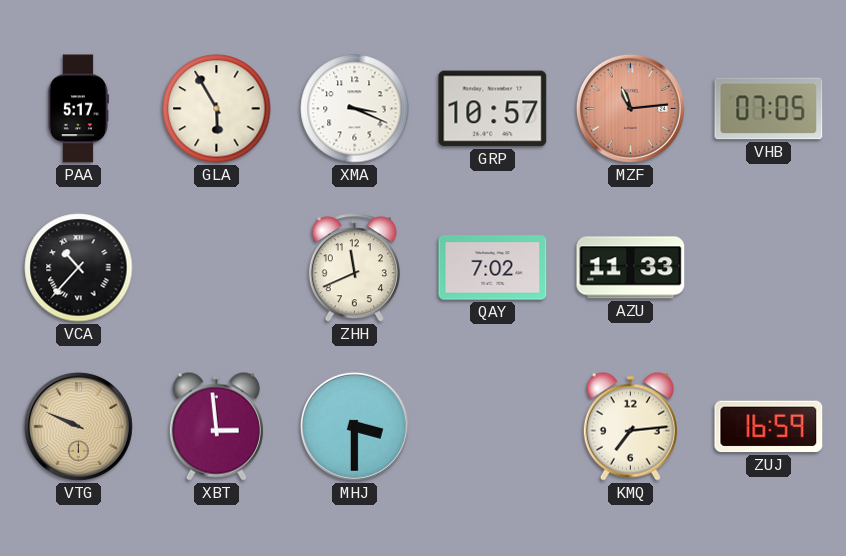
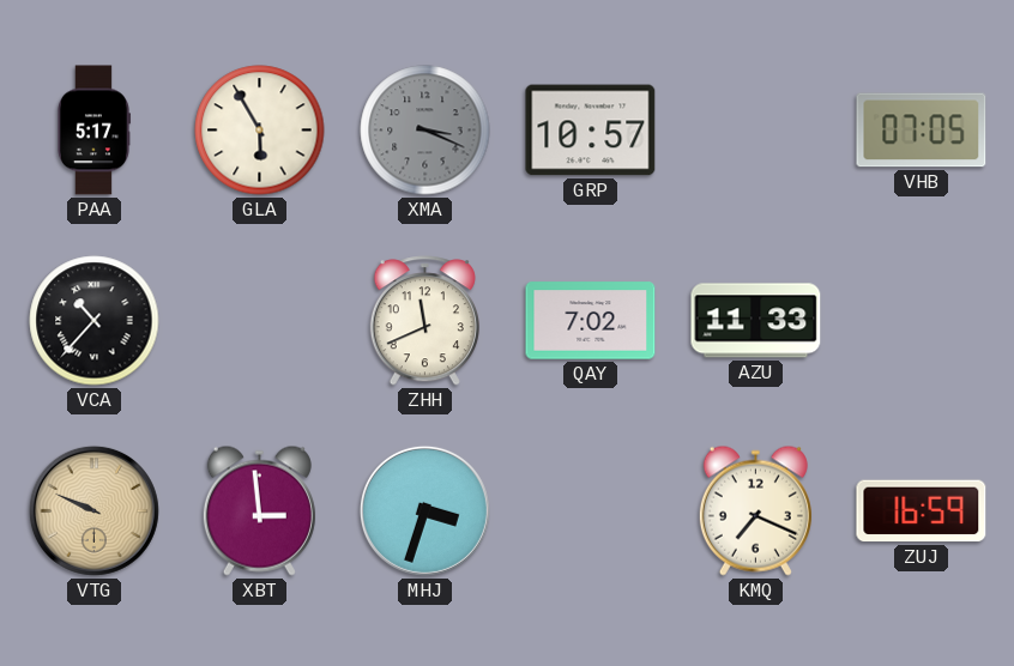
XMA dial: white -> grey
MZF: 11:14 -> none
MHJ: 3:30 -> 3:33
KMQ: 7:14 -> 7:19
